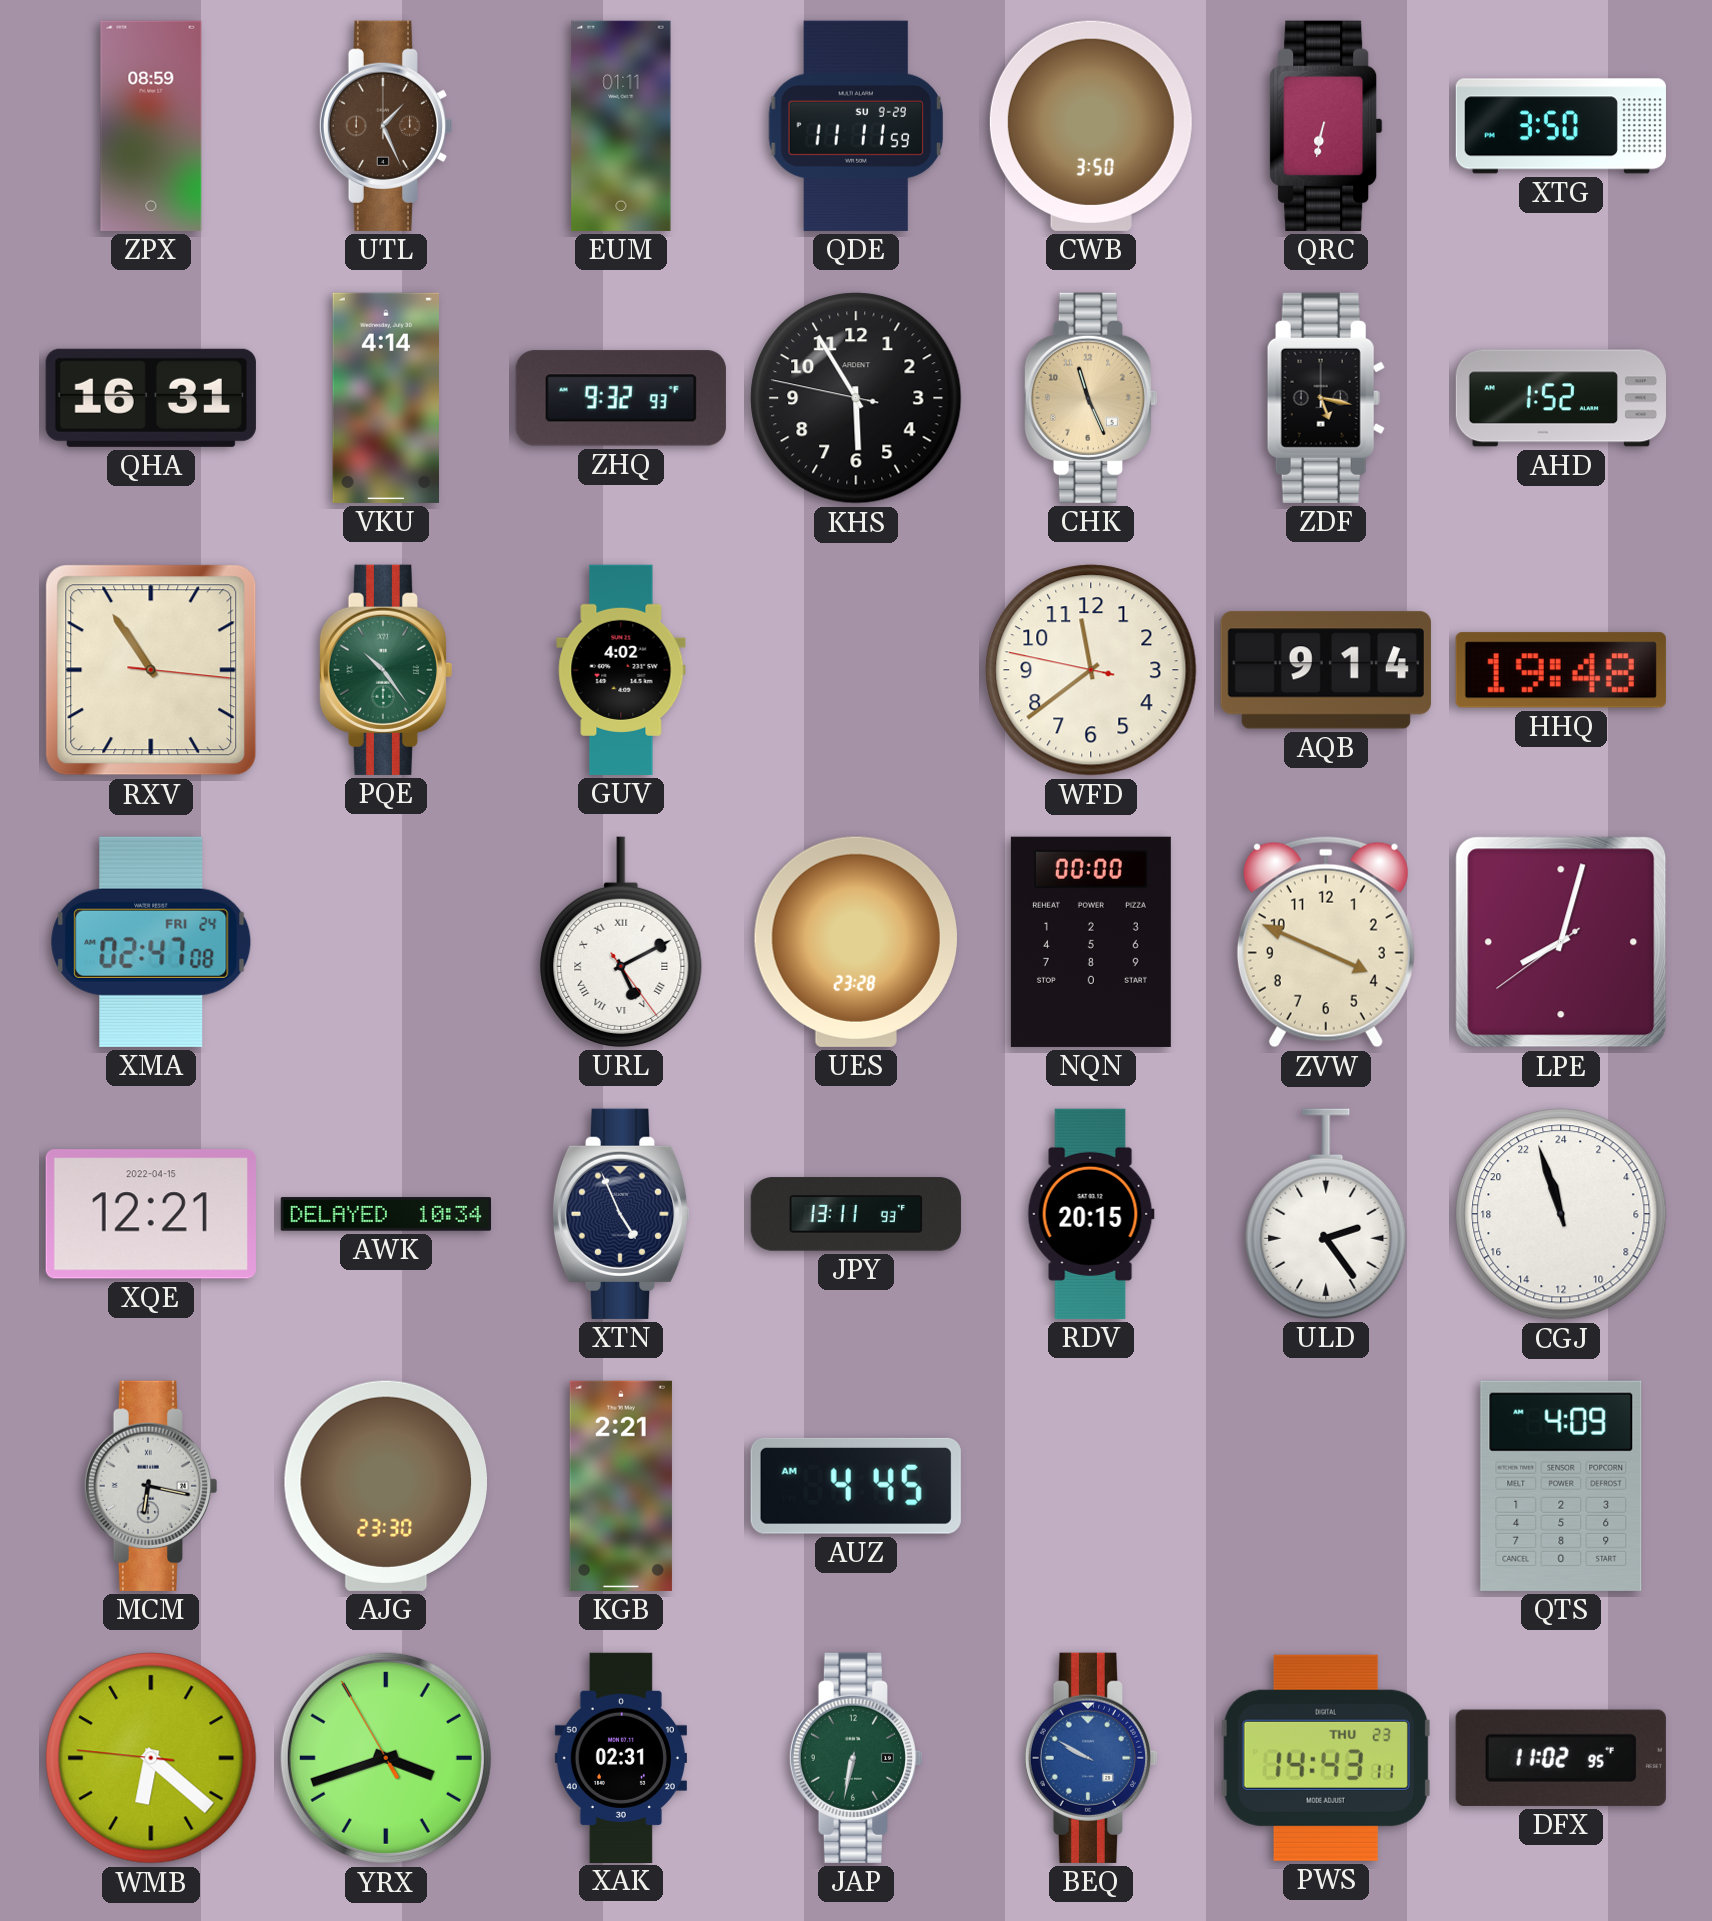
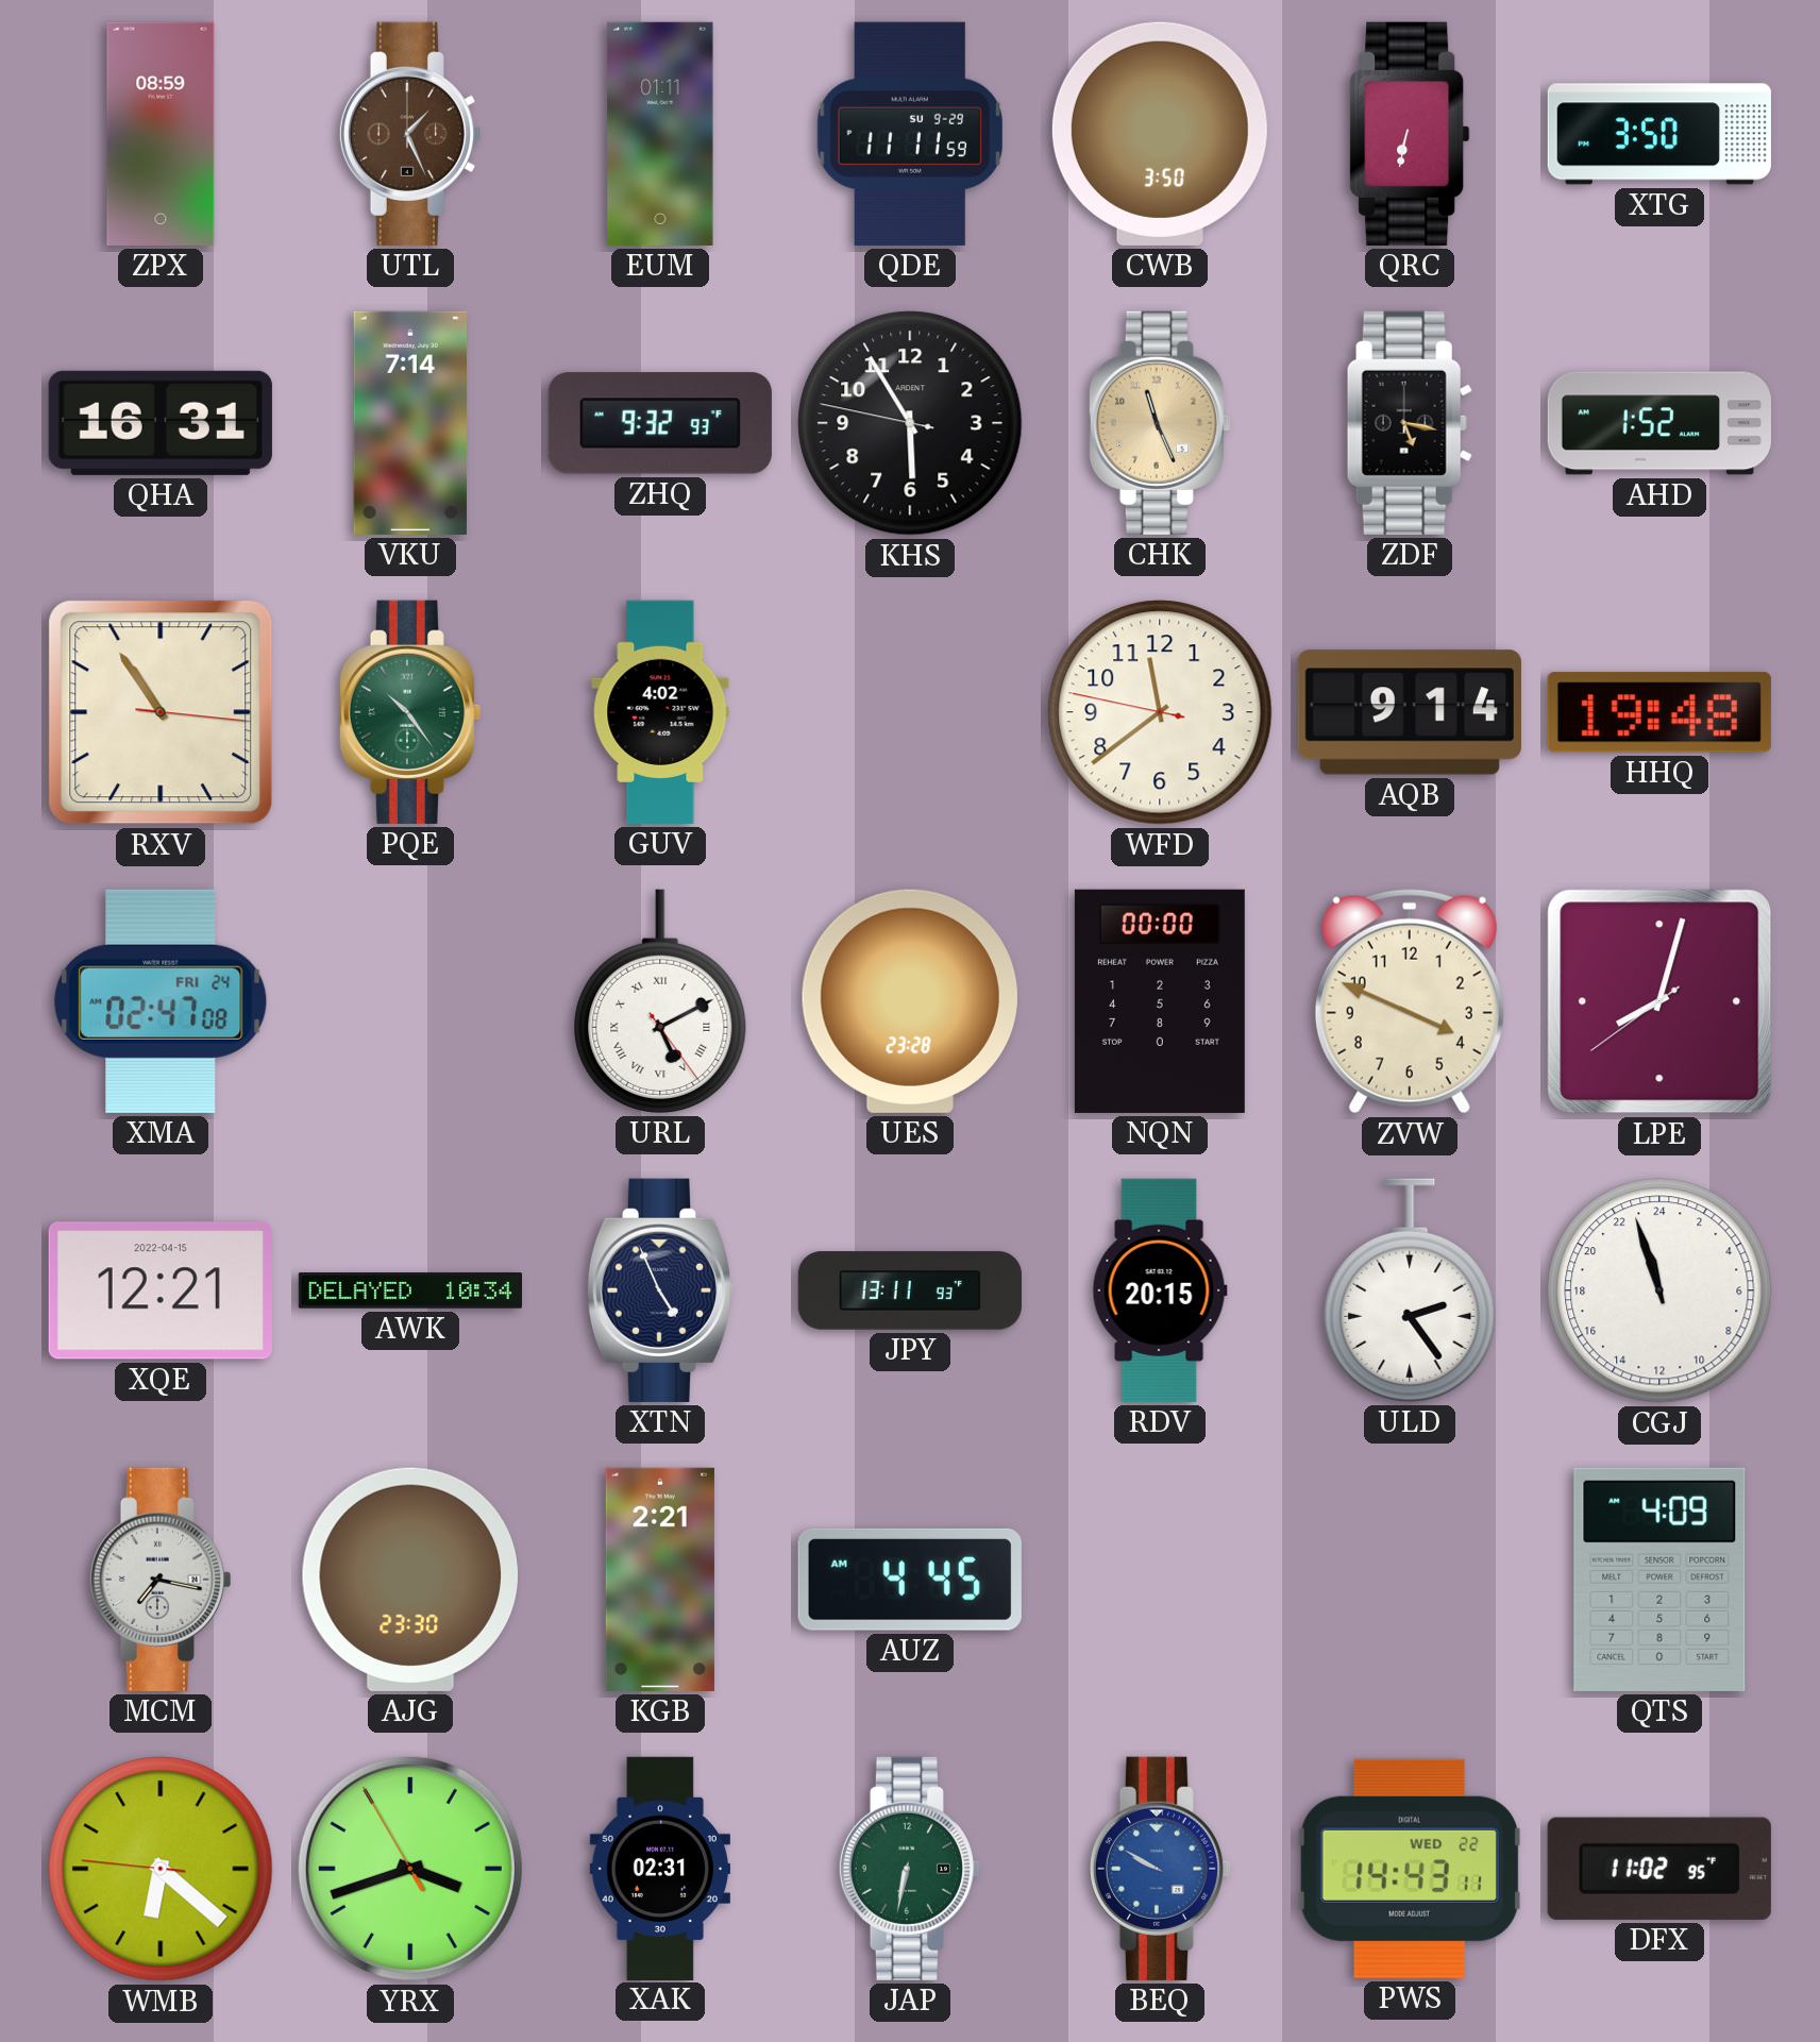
VKU: 4:14 -> 7:14
MCM: 6:17 -> 7:17
PWS date: THU 23 -> WED 22
